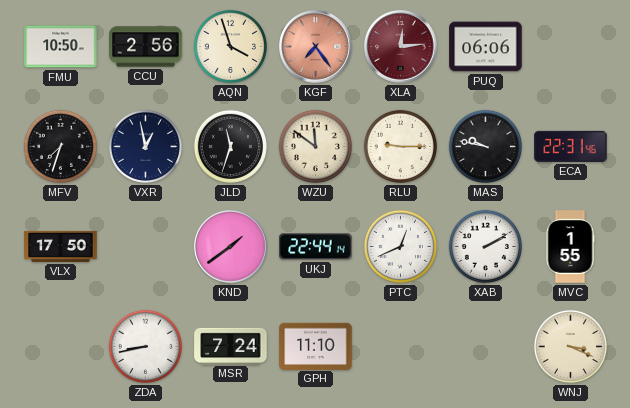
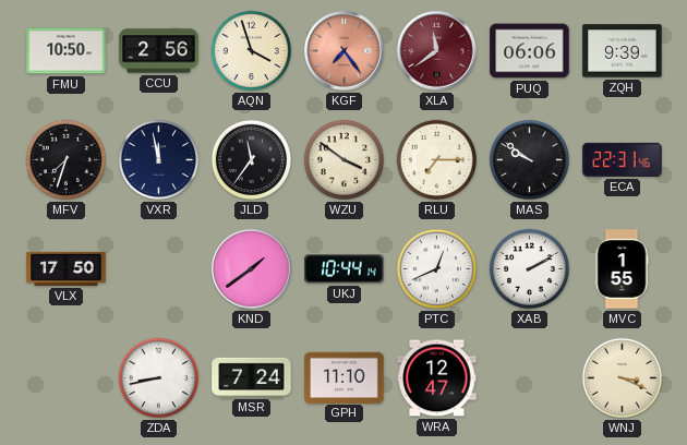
XLA: 12:14 -> 11:39
ZQH: none -> 9:39
VXR: 12:58 -> 11:58
JLD: 11:33 -> 11:36
WZU: 11:51 -> 3:51
RLU: 9:15 -> 7:15
MAS: 9:47 -> 9:51
UKJ: 22:44 -> 10:44
WRA: none -> 12:47
